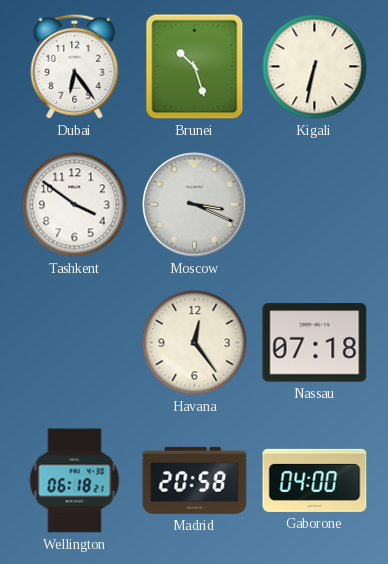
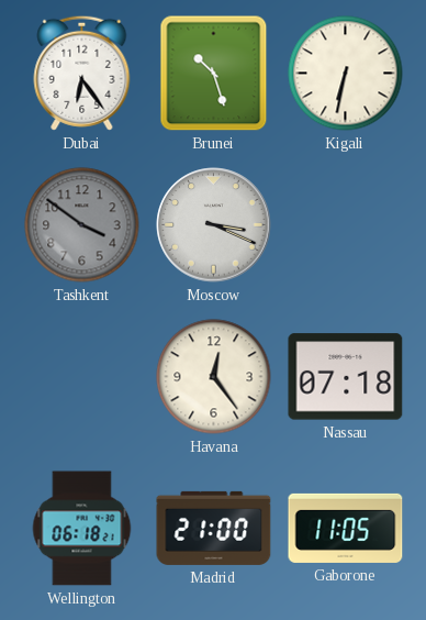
Tashkent dial: white -> grey
Madrid: 20:58 -> 21:00
Gaborone: 04:00 -> 11:05
